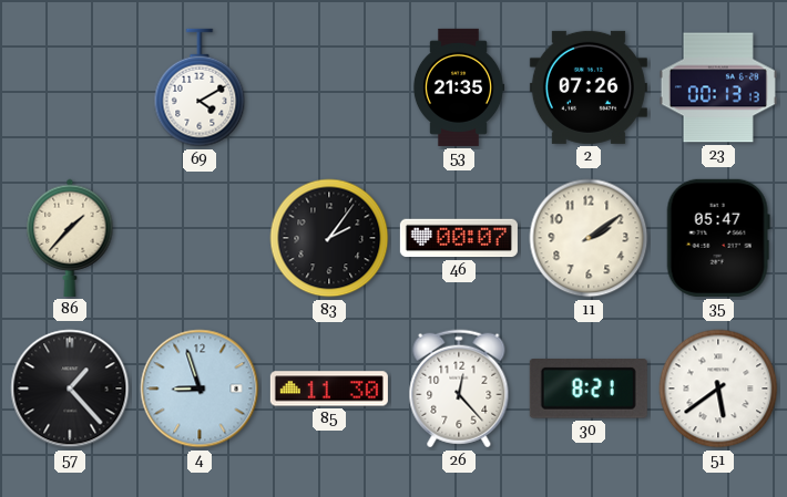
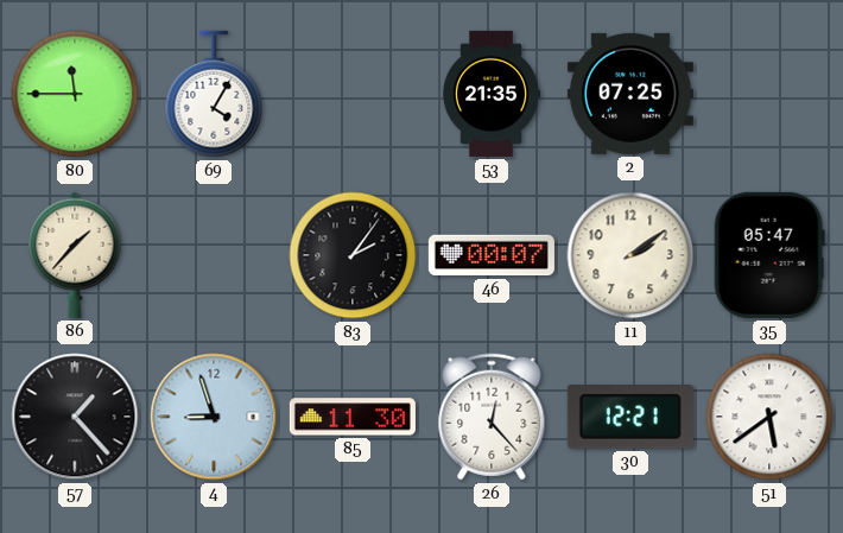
80: none -> 11:45
69: 4:10 -> 4:05
2: 07:26 -> 07:25
23: 00:13 -> none
30: 8:21 -> 12:21
